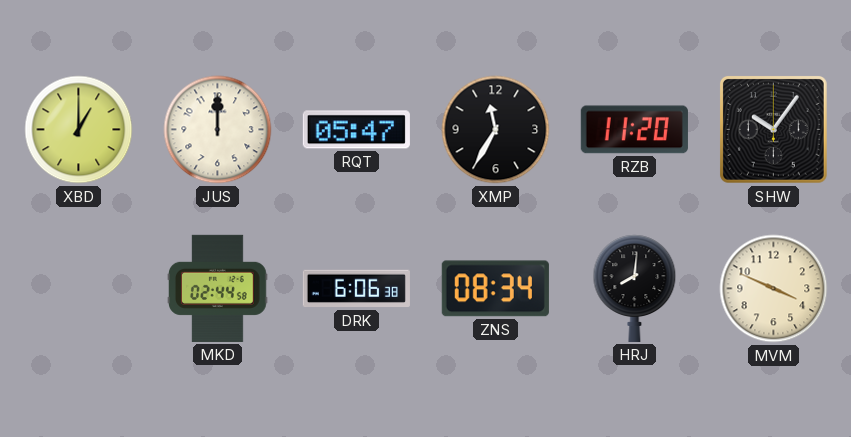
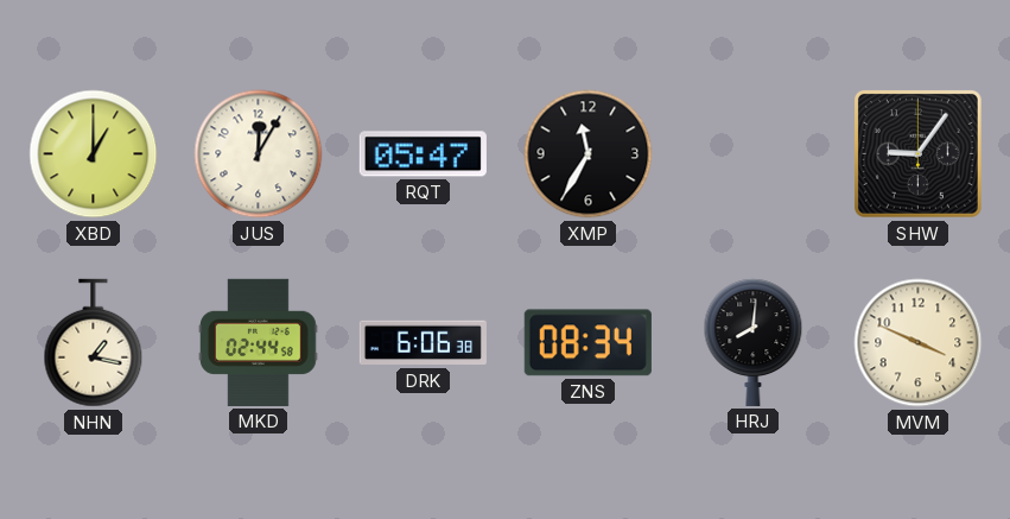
JUS: 12:00 -> 12:05
RZB: 11:20 -> none
SHW: 10:06 -> 9:06
NHN: none -> 1:17
